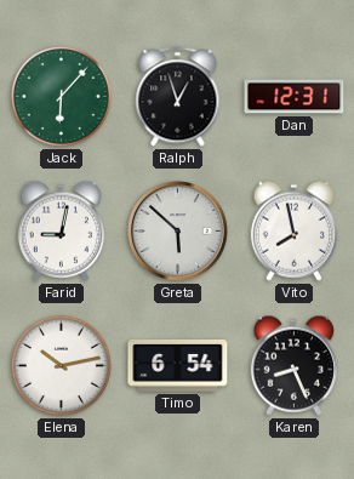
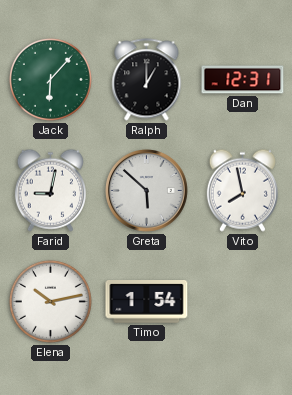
Ralph: 12:57 -> 1:00
Timo: 6:54 -> 1:54
Karen: 8:26 -> none
